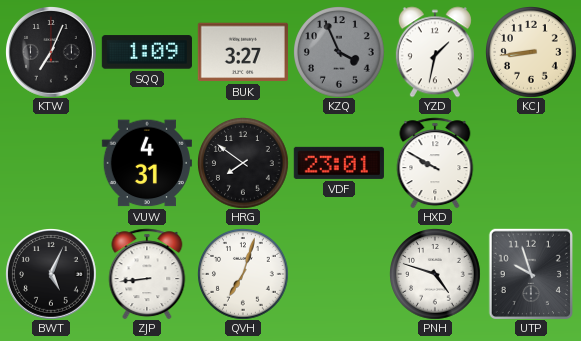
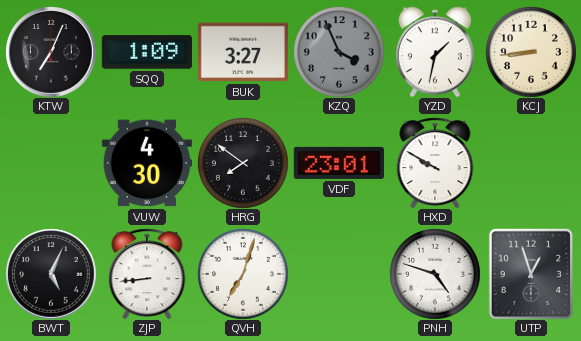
VUW: 4:31 -> 4:30
UTP: 9:57 -> 12:57
